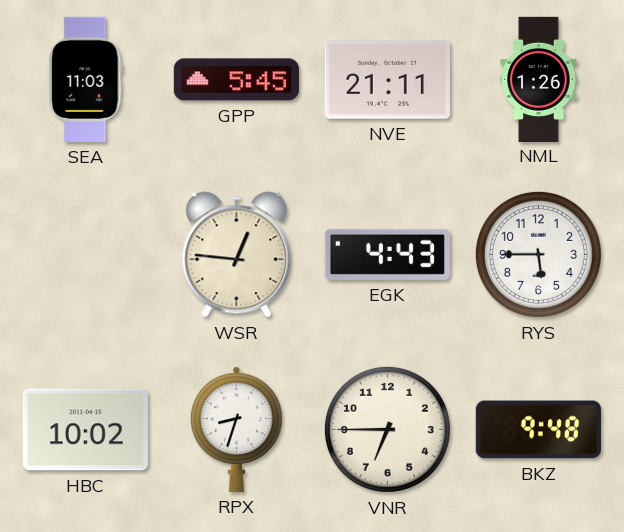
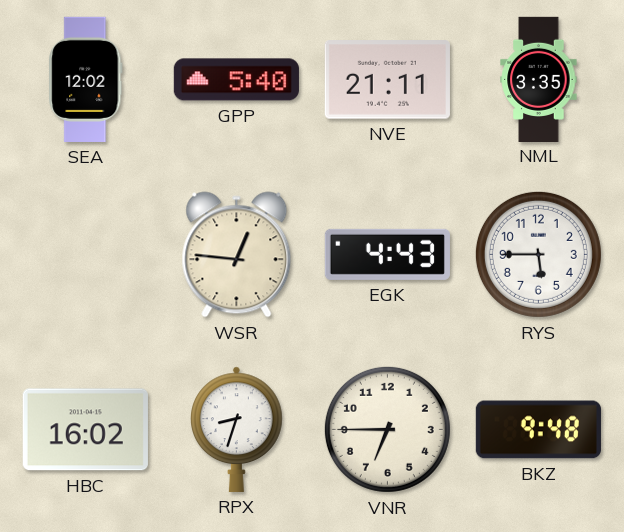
SEA: 11:03 -> 12:02
GPP: 5:45 -> 5:40
NML: 1:26 -> 3:35
HBC: 10:02 -> 16:02
